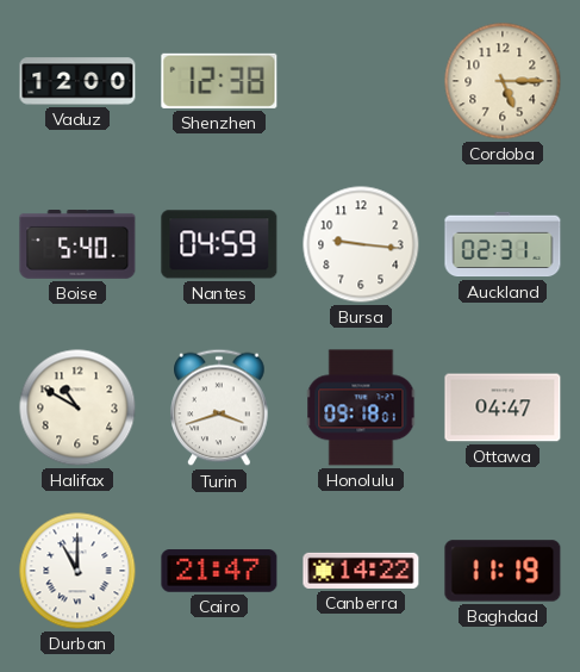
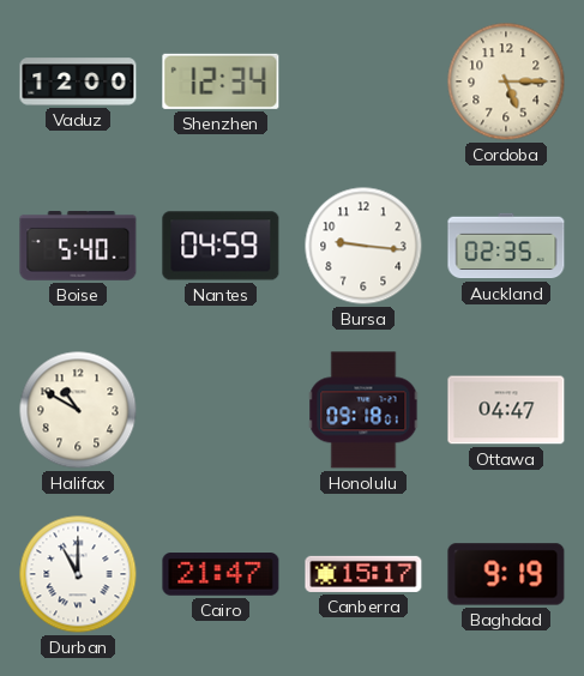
Shenzhen: 12:38 -> 12:34
Auckland: 02:31 -> 02:35
Turin: 3:42 -> none
Canberra: 14:22 -> 15:17
Baghdad: 11:19 -> 9:19
